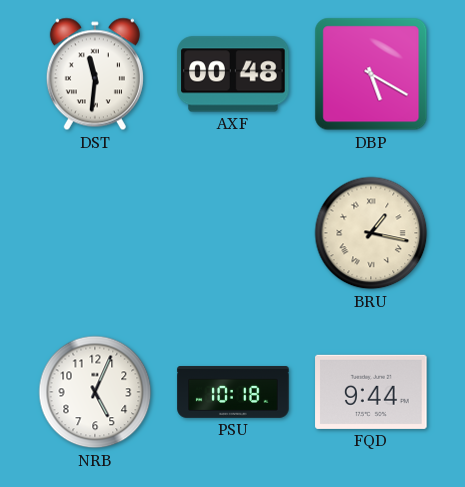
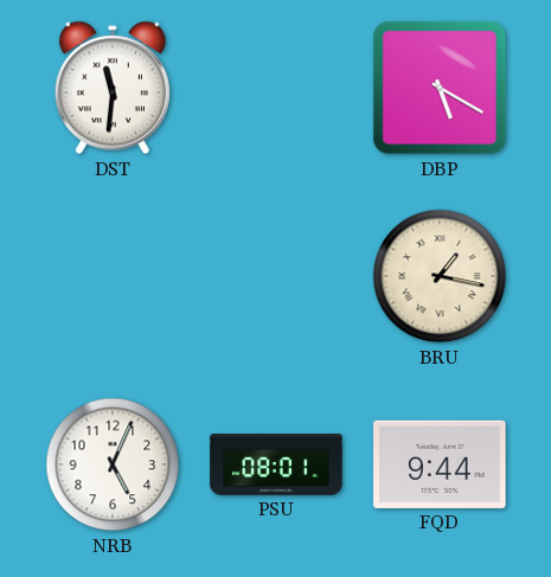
AXF: 00:48 -> none
PSU: 10:18 -> 08:01
